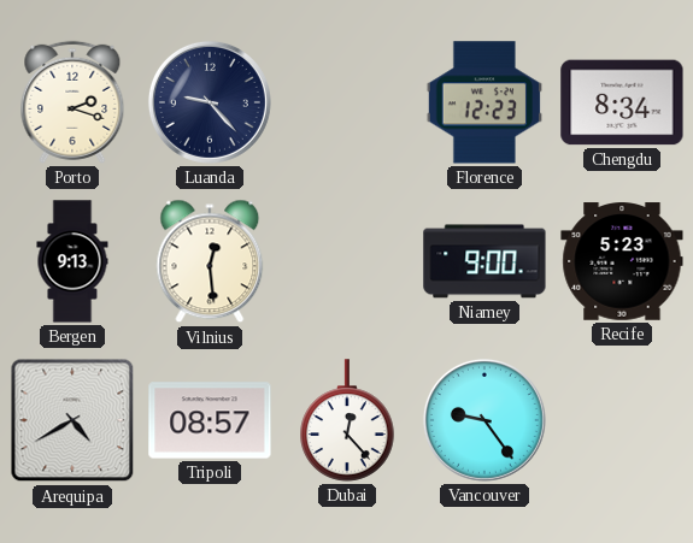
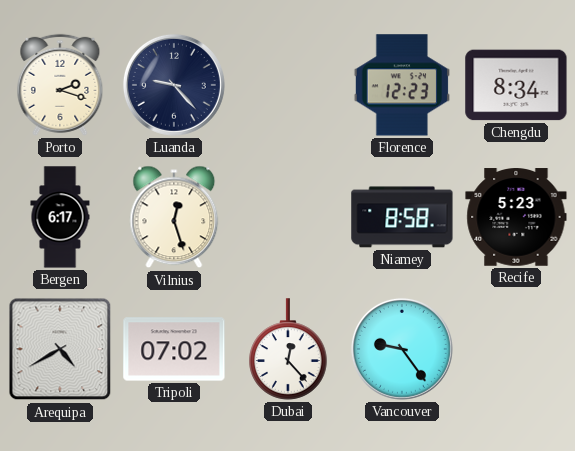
Bergen: 9:13 -> 6:17
Vilnius: 12:29 -> 12:27
Niamey: 9:00 -> 8:58
Tripoli: 08:57 -> 07:02
